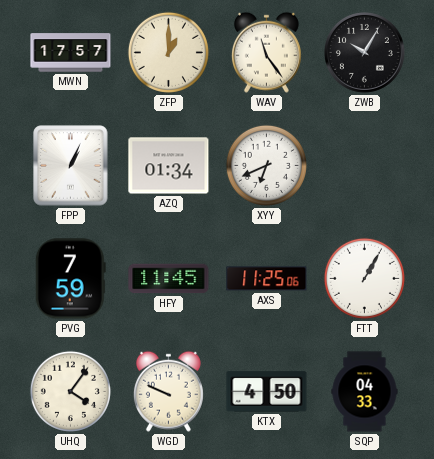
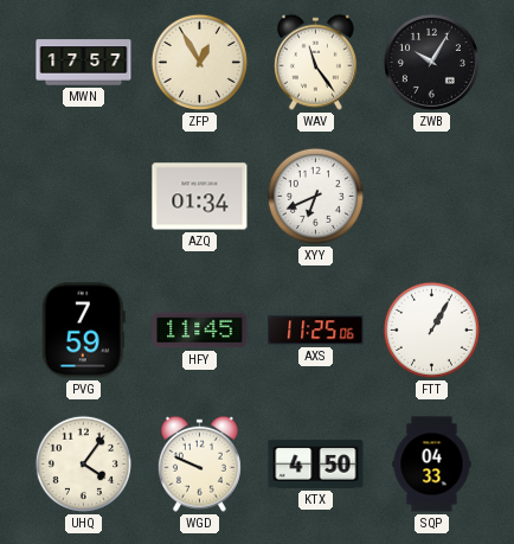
ZFP: 1:00 -> 12:55
FPP: 1:04 -> none
